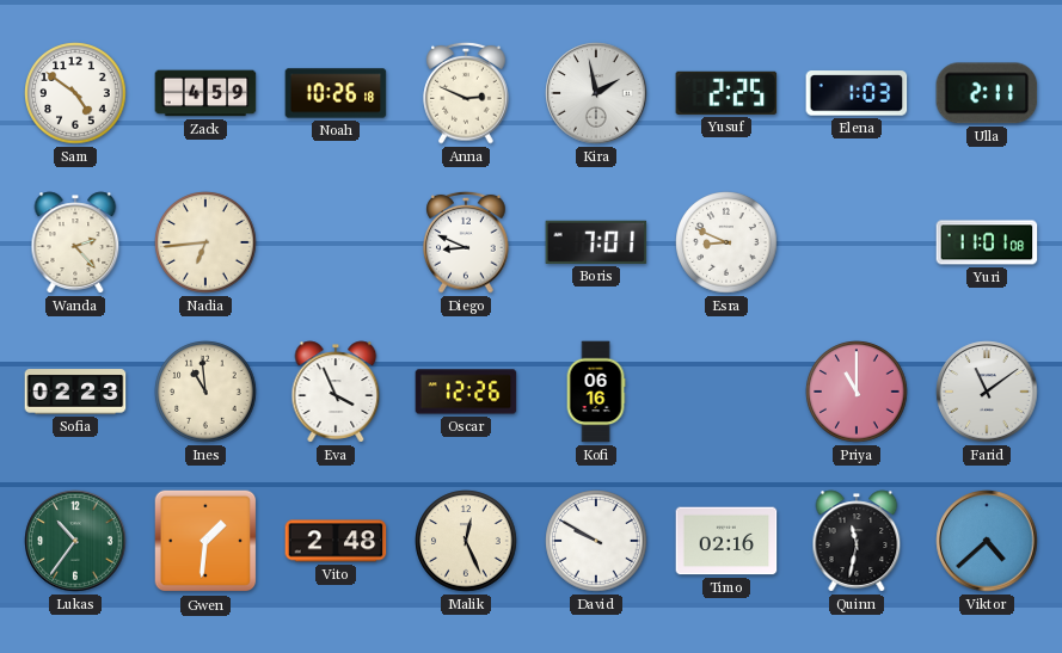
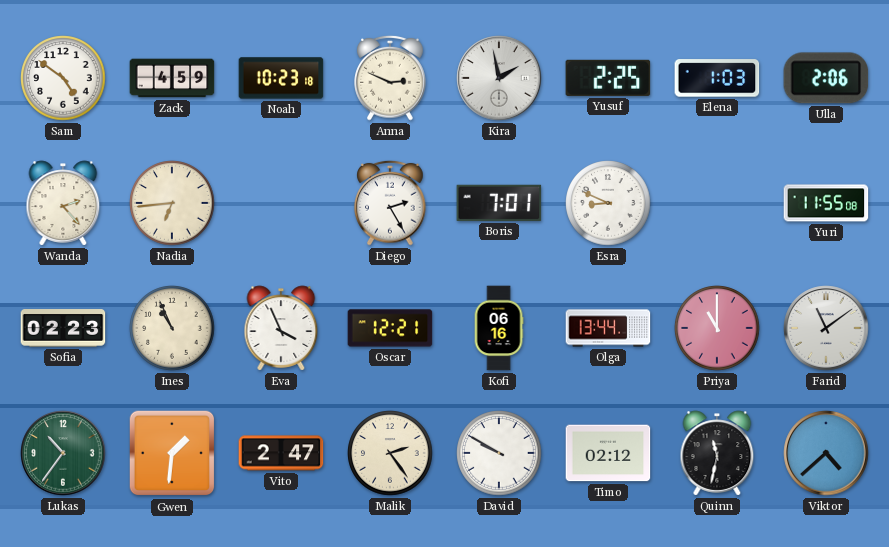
Noah: 10:26 -> 10:23
Ulla: 2:11 -> 2:06
Diego: 8:49 -> 2:25
Yuri: 11:01 -> 11:55
Ines: 10:59 -> 10:56
Oscar: 12:26 -> 12:21
Olga: none -> 13:44
Vito: 2:48 -> 2:47
Malik: 12:26 -> 2:24
Timo: 02:16 -> 02:12
